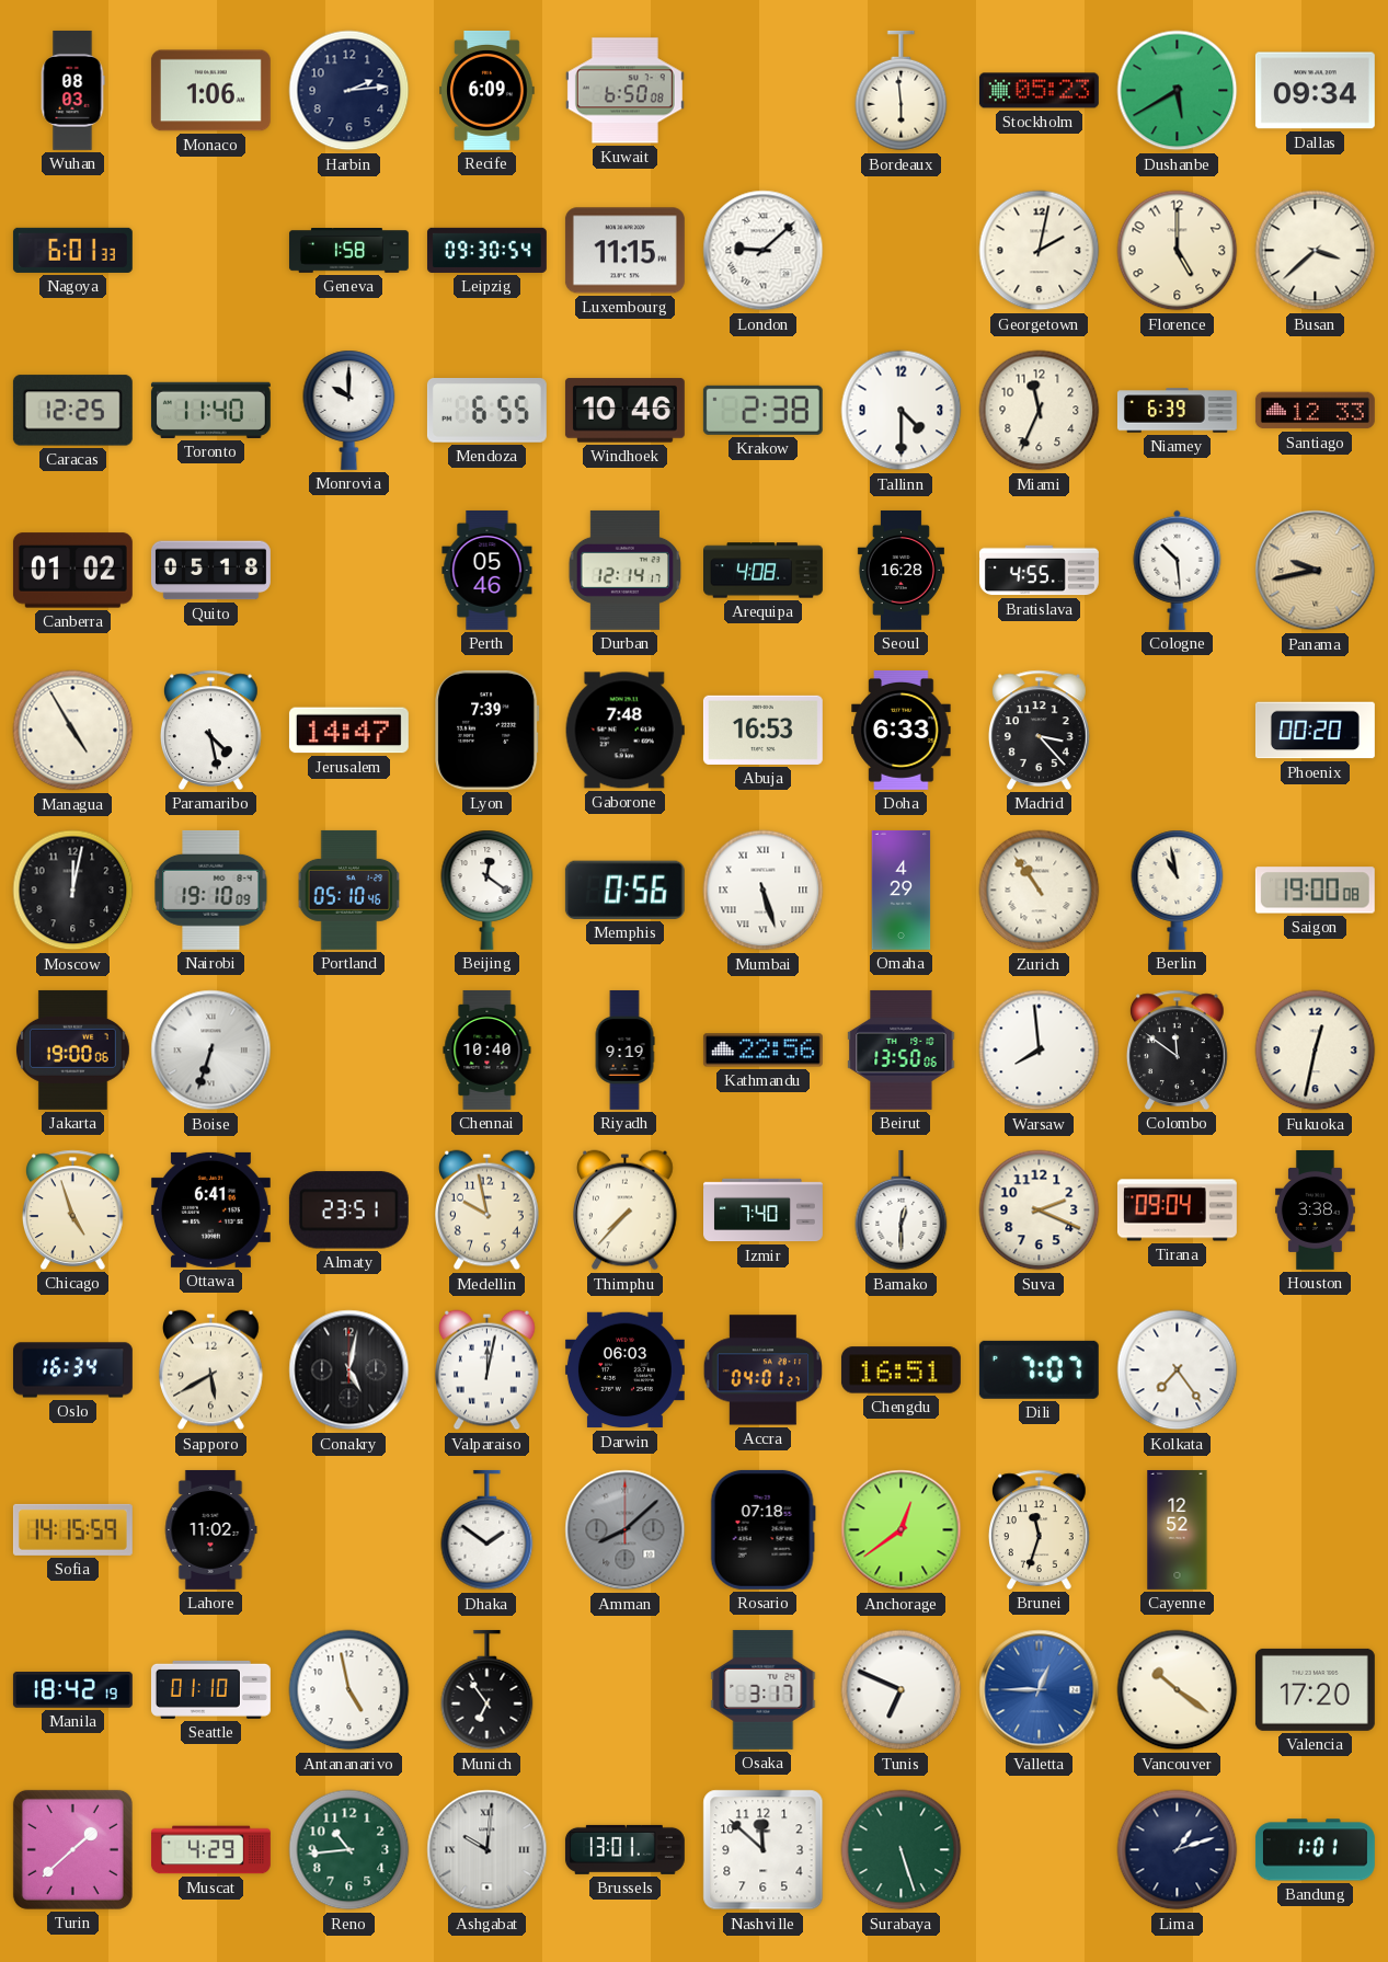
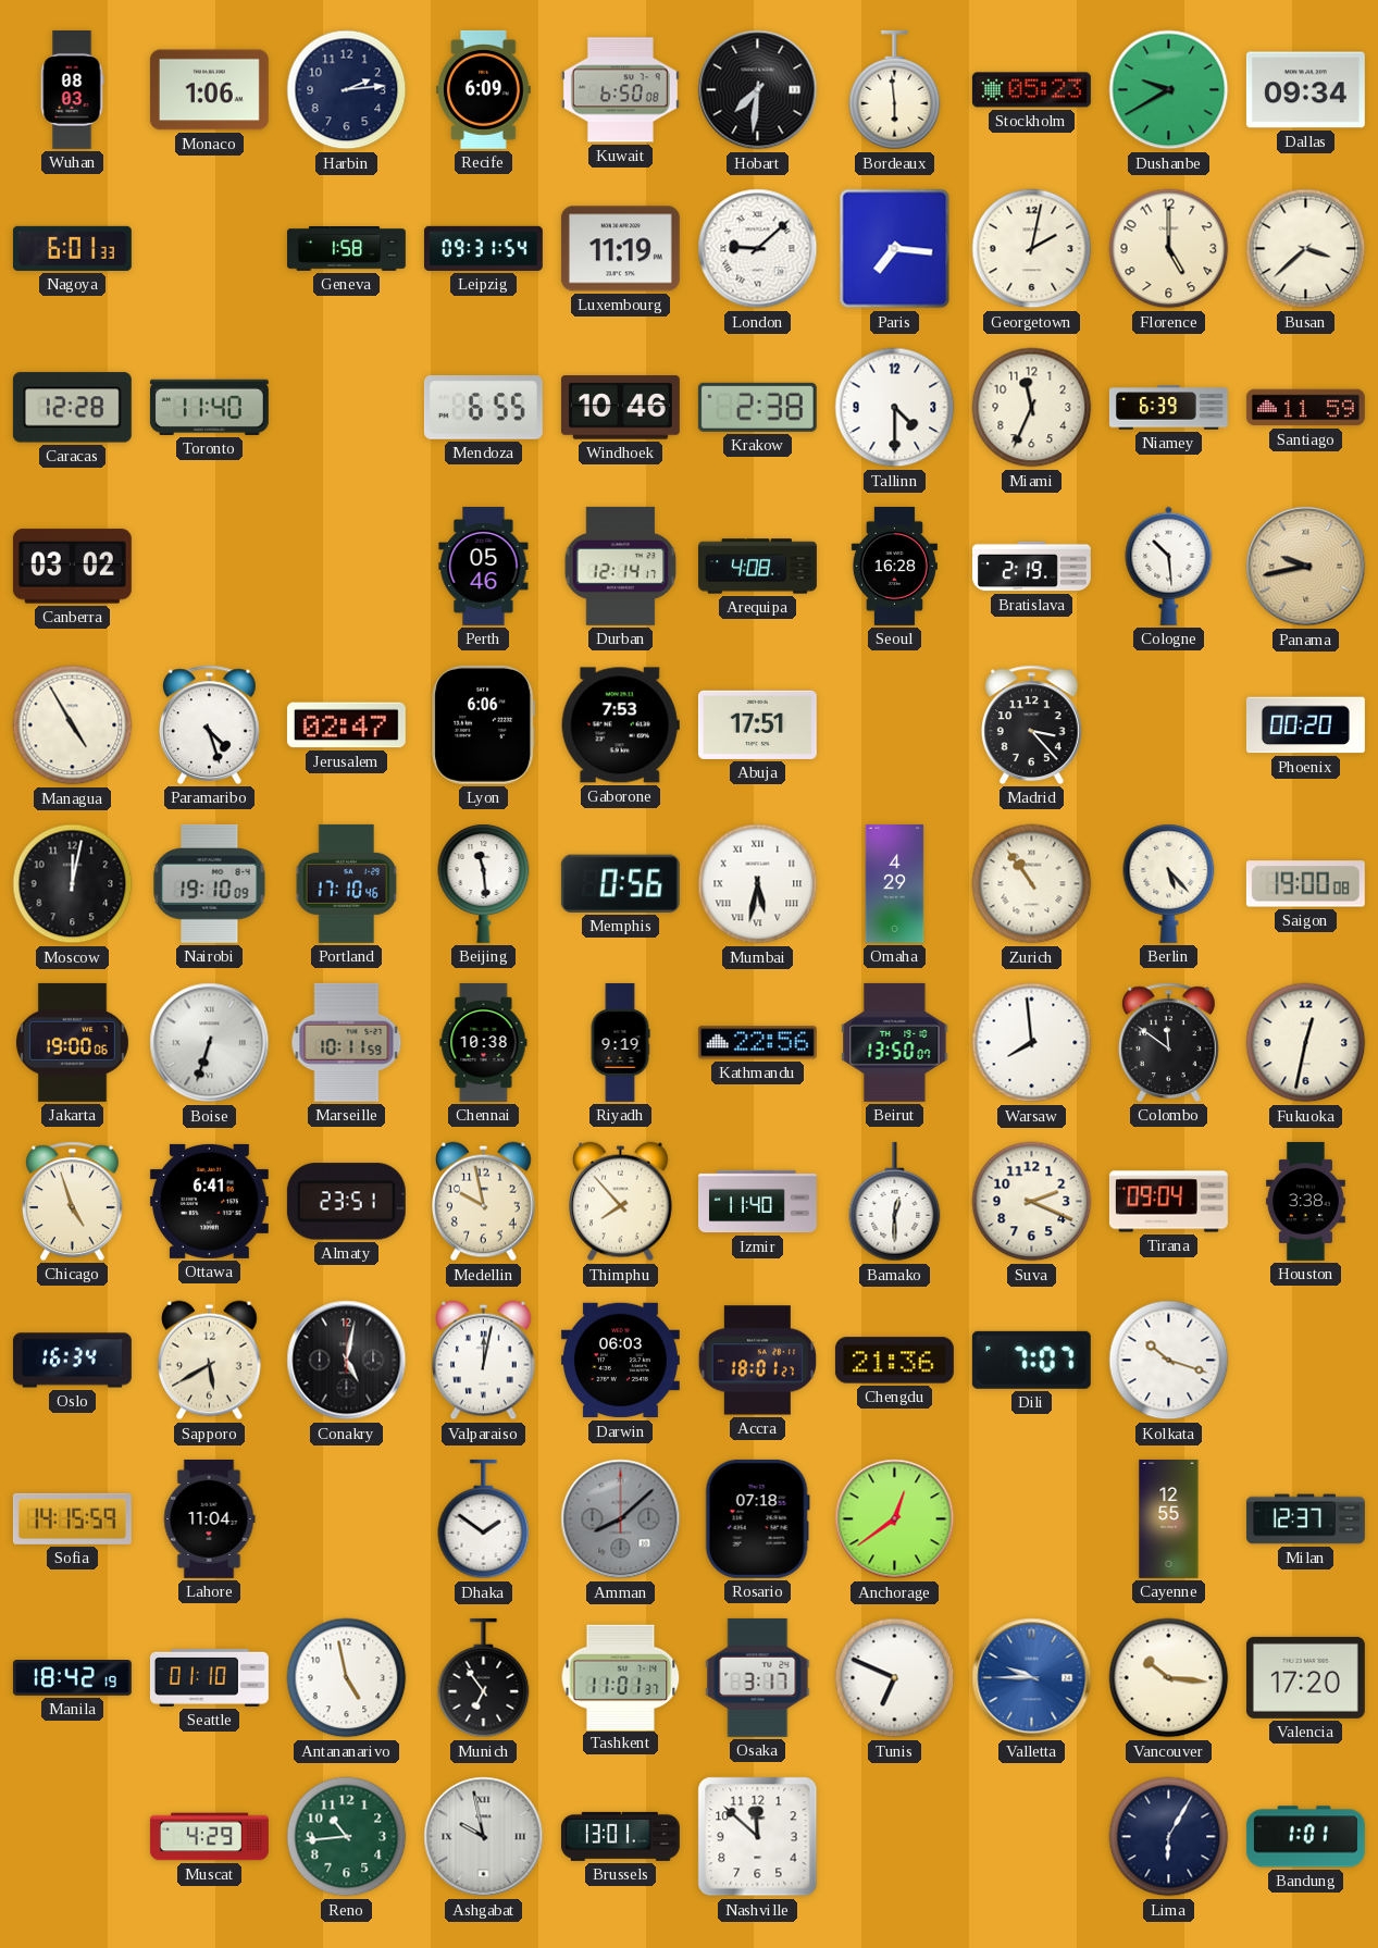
Hobart: none -> 7:31
Dushanbe: 5:40 -> 9:40
Leipzig: 09:30 -> 09:31
Luxembourg: 11:15 -> 11:19
Paris: none -> 7:16
Caracas: 12:25 -> 12:28
Monrovia: 10:00 -> none
Santiago: 12:33 -> 11:59
Canberra: 01:02 -> 03:02
Quito: 05:18 -> none
Bratislava: 4:55 -> 2:19
Paramaribo: 4:28 -> 4:27
Jerusalem: 14:47 -> 02:47
Lyon: 7:39 -> 6:06
Gaborone: 7:48 -> 7:53
Abuja: 16:53 -> 17:51
Doha: 6:33 -> none
Portland: 05:10 -> 17:10
Beijing: 12:21 -> 11:29
Mumbai: 5:27 -> 5:32
Berlin: 10:58 -> 5:23
Marseille: none -> 10:11
Chennai: 10:40 -> 10:38
Beirut: 13:50:06 -> 13:50:07
Thimphu: 7:37 -> 7:53
Izmir: 7:40 -> 11:40
Accra: 04:01 -> 18:01
Chengdu: 16:51 -> 21:36
Kolkata: 7:24 -> 10:18
Lahore: 11:02 -> 11:04
Brunei: 11:33 -> none
Cayenne: 12:52 -> 12:55
Milan: none -> 12:37
Tashkent: none -> 11:01
Valletta: 12:45 -> 9:45
Vancouver: 10:21 -> 10:16
Turin: 1:38 -> none
Ashgabat: 10:01 -> 9:58
Surabaya: 5:27 -> none
Lima: 1:12 -> 6:05
